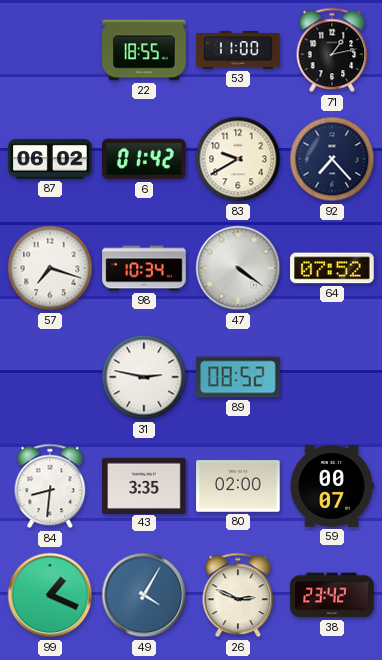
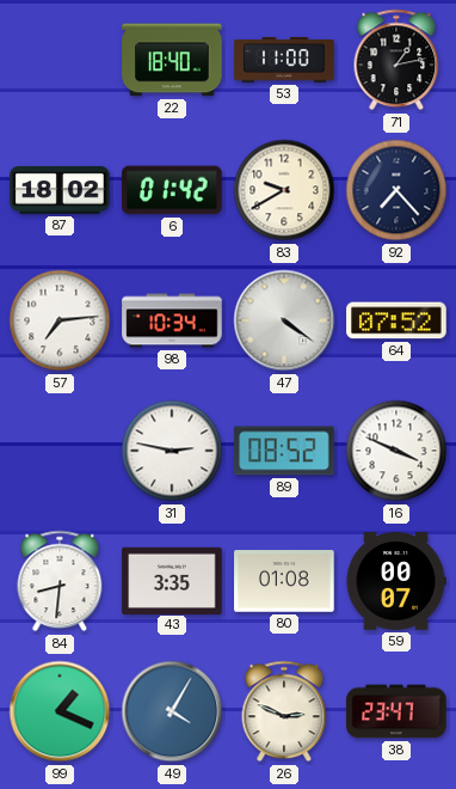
22: 18:55 -> 18:40
87: 06:02 -> 18:02
57: 7:18 -> 7:14
16: none -> 3:49
80: 02:00 -> 01:08
38: 23:42 -> 23:47
